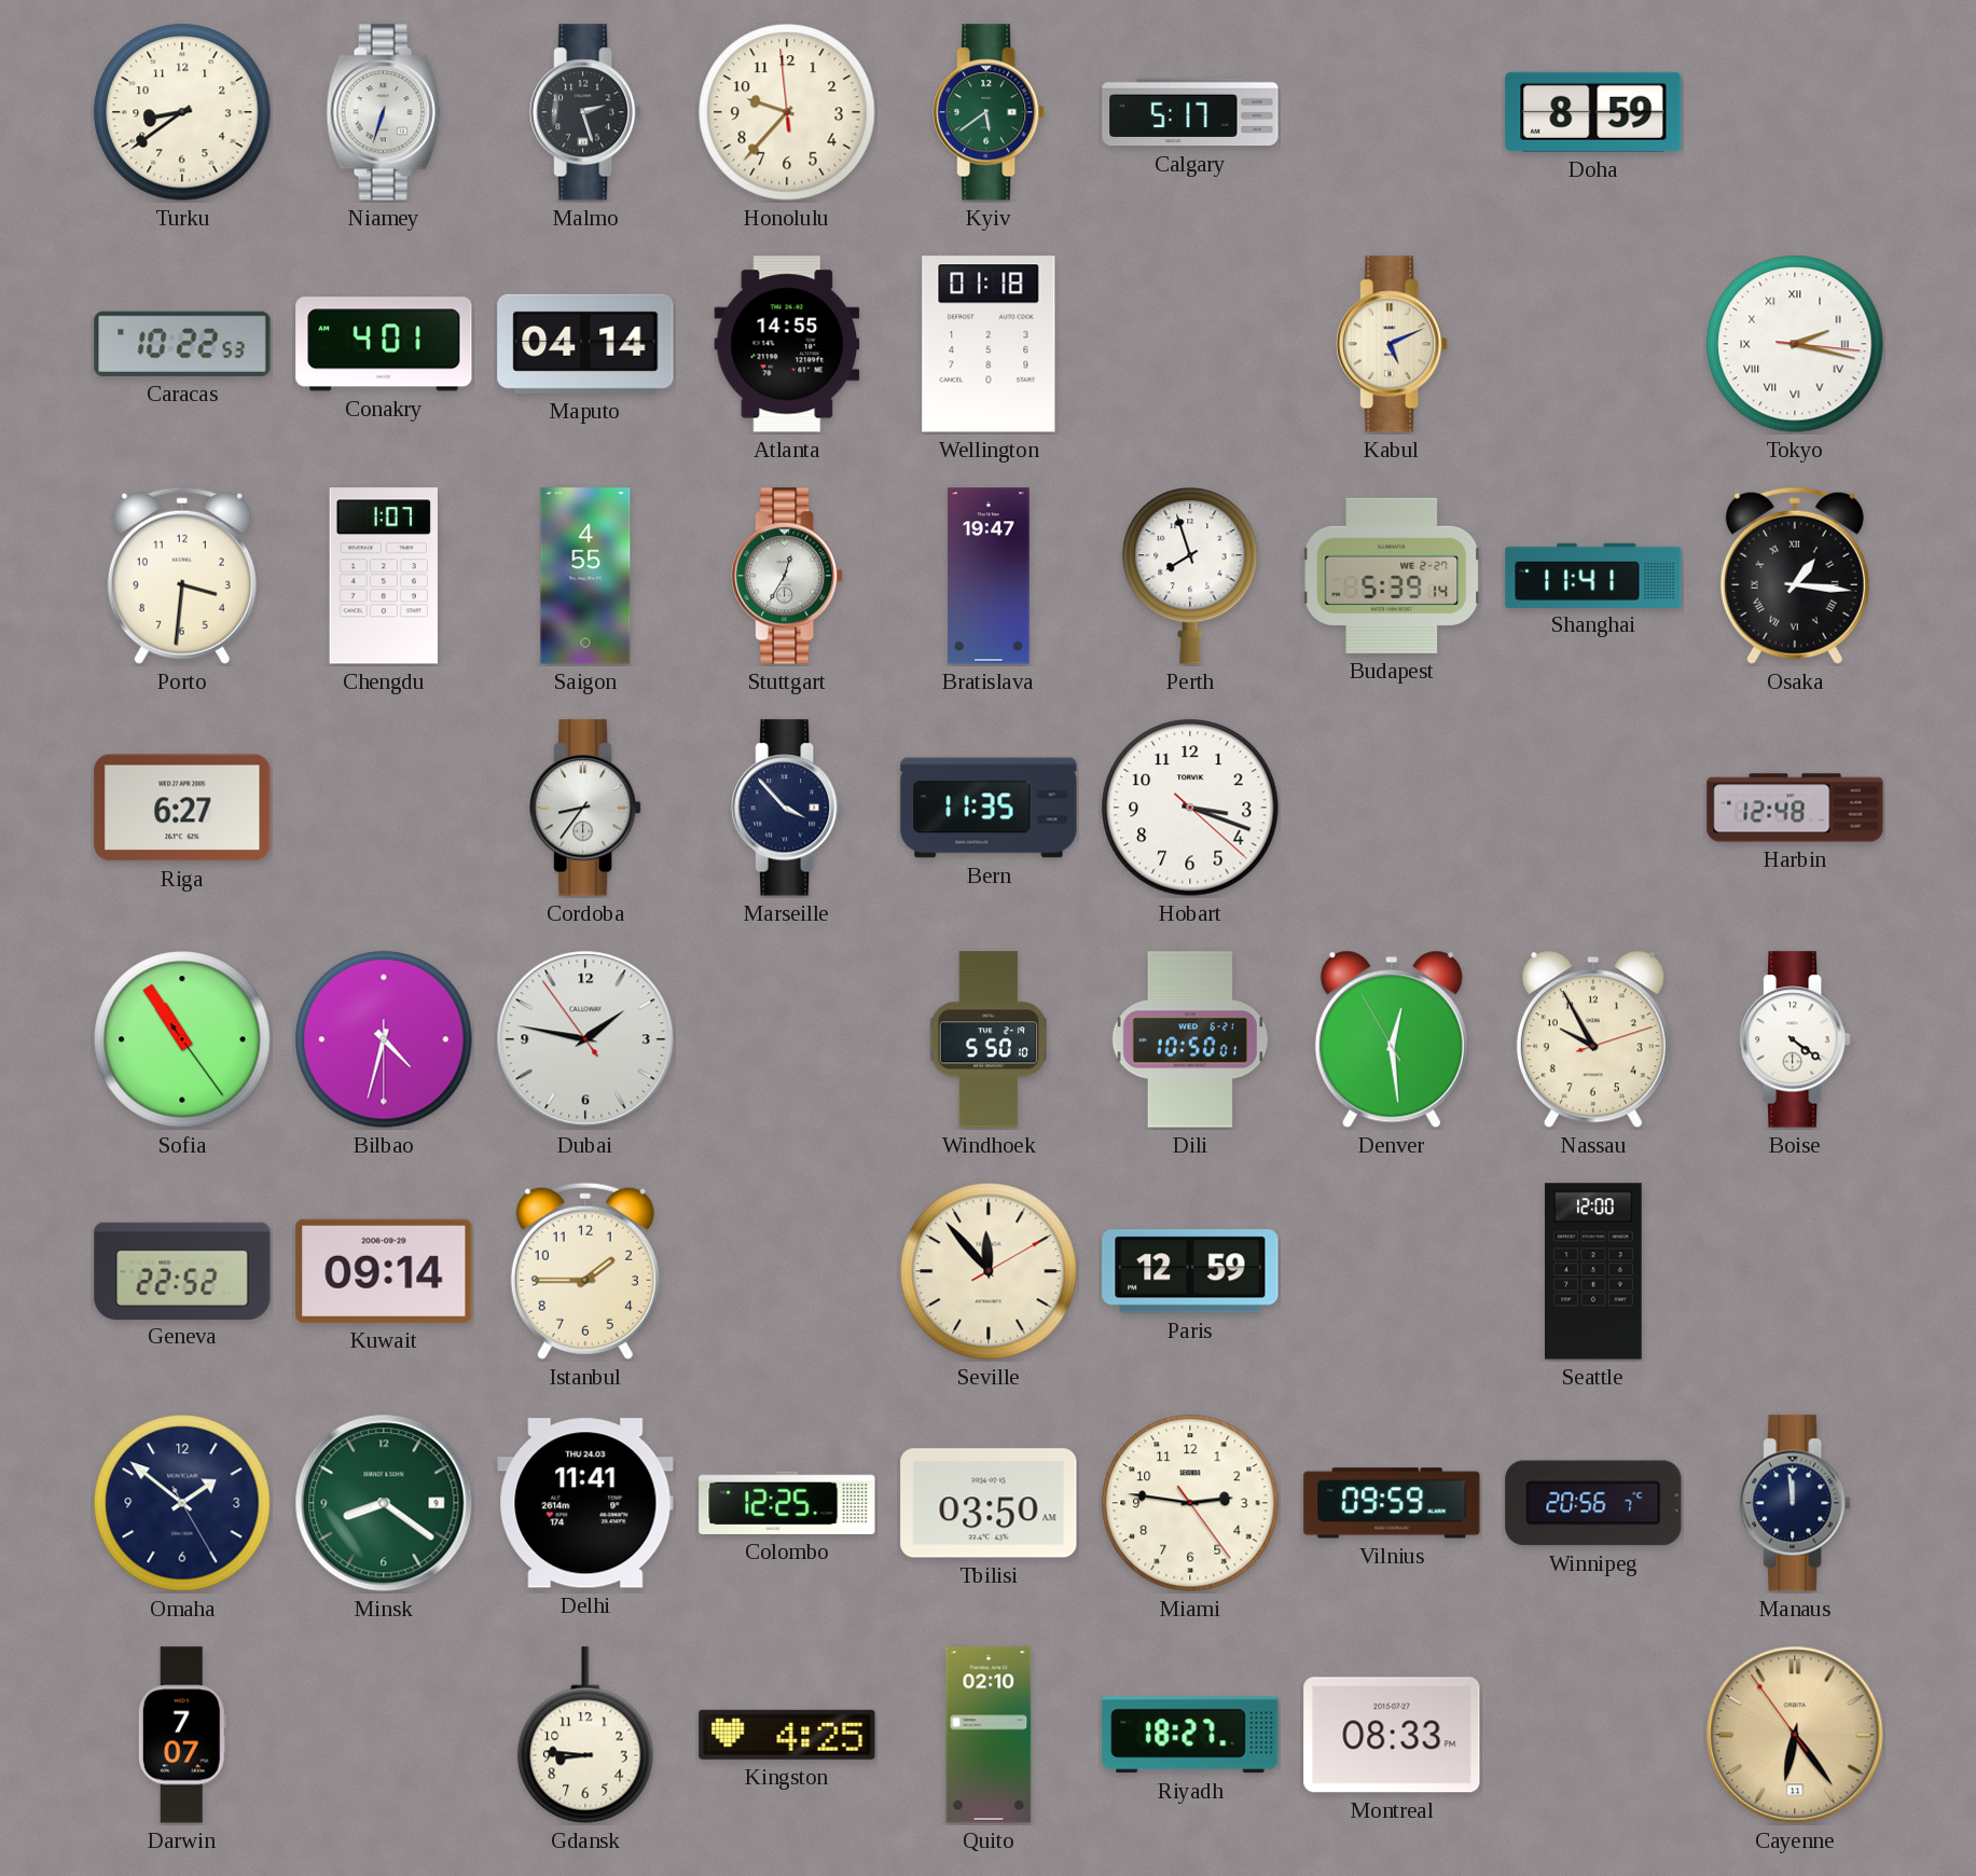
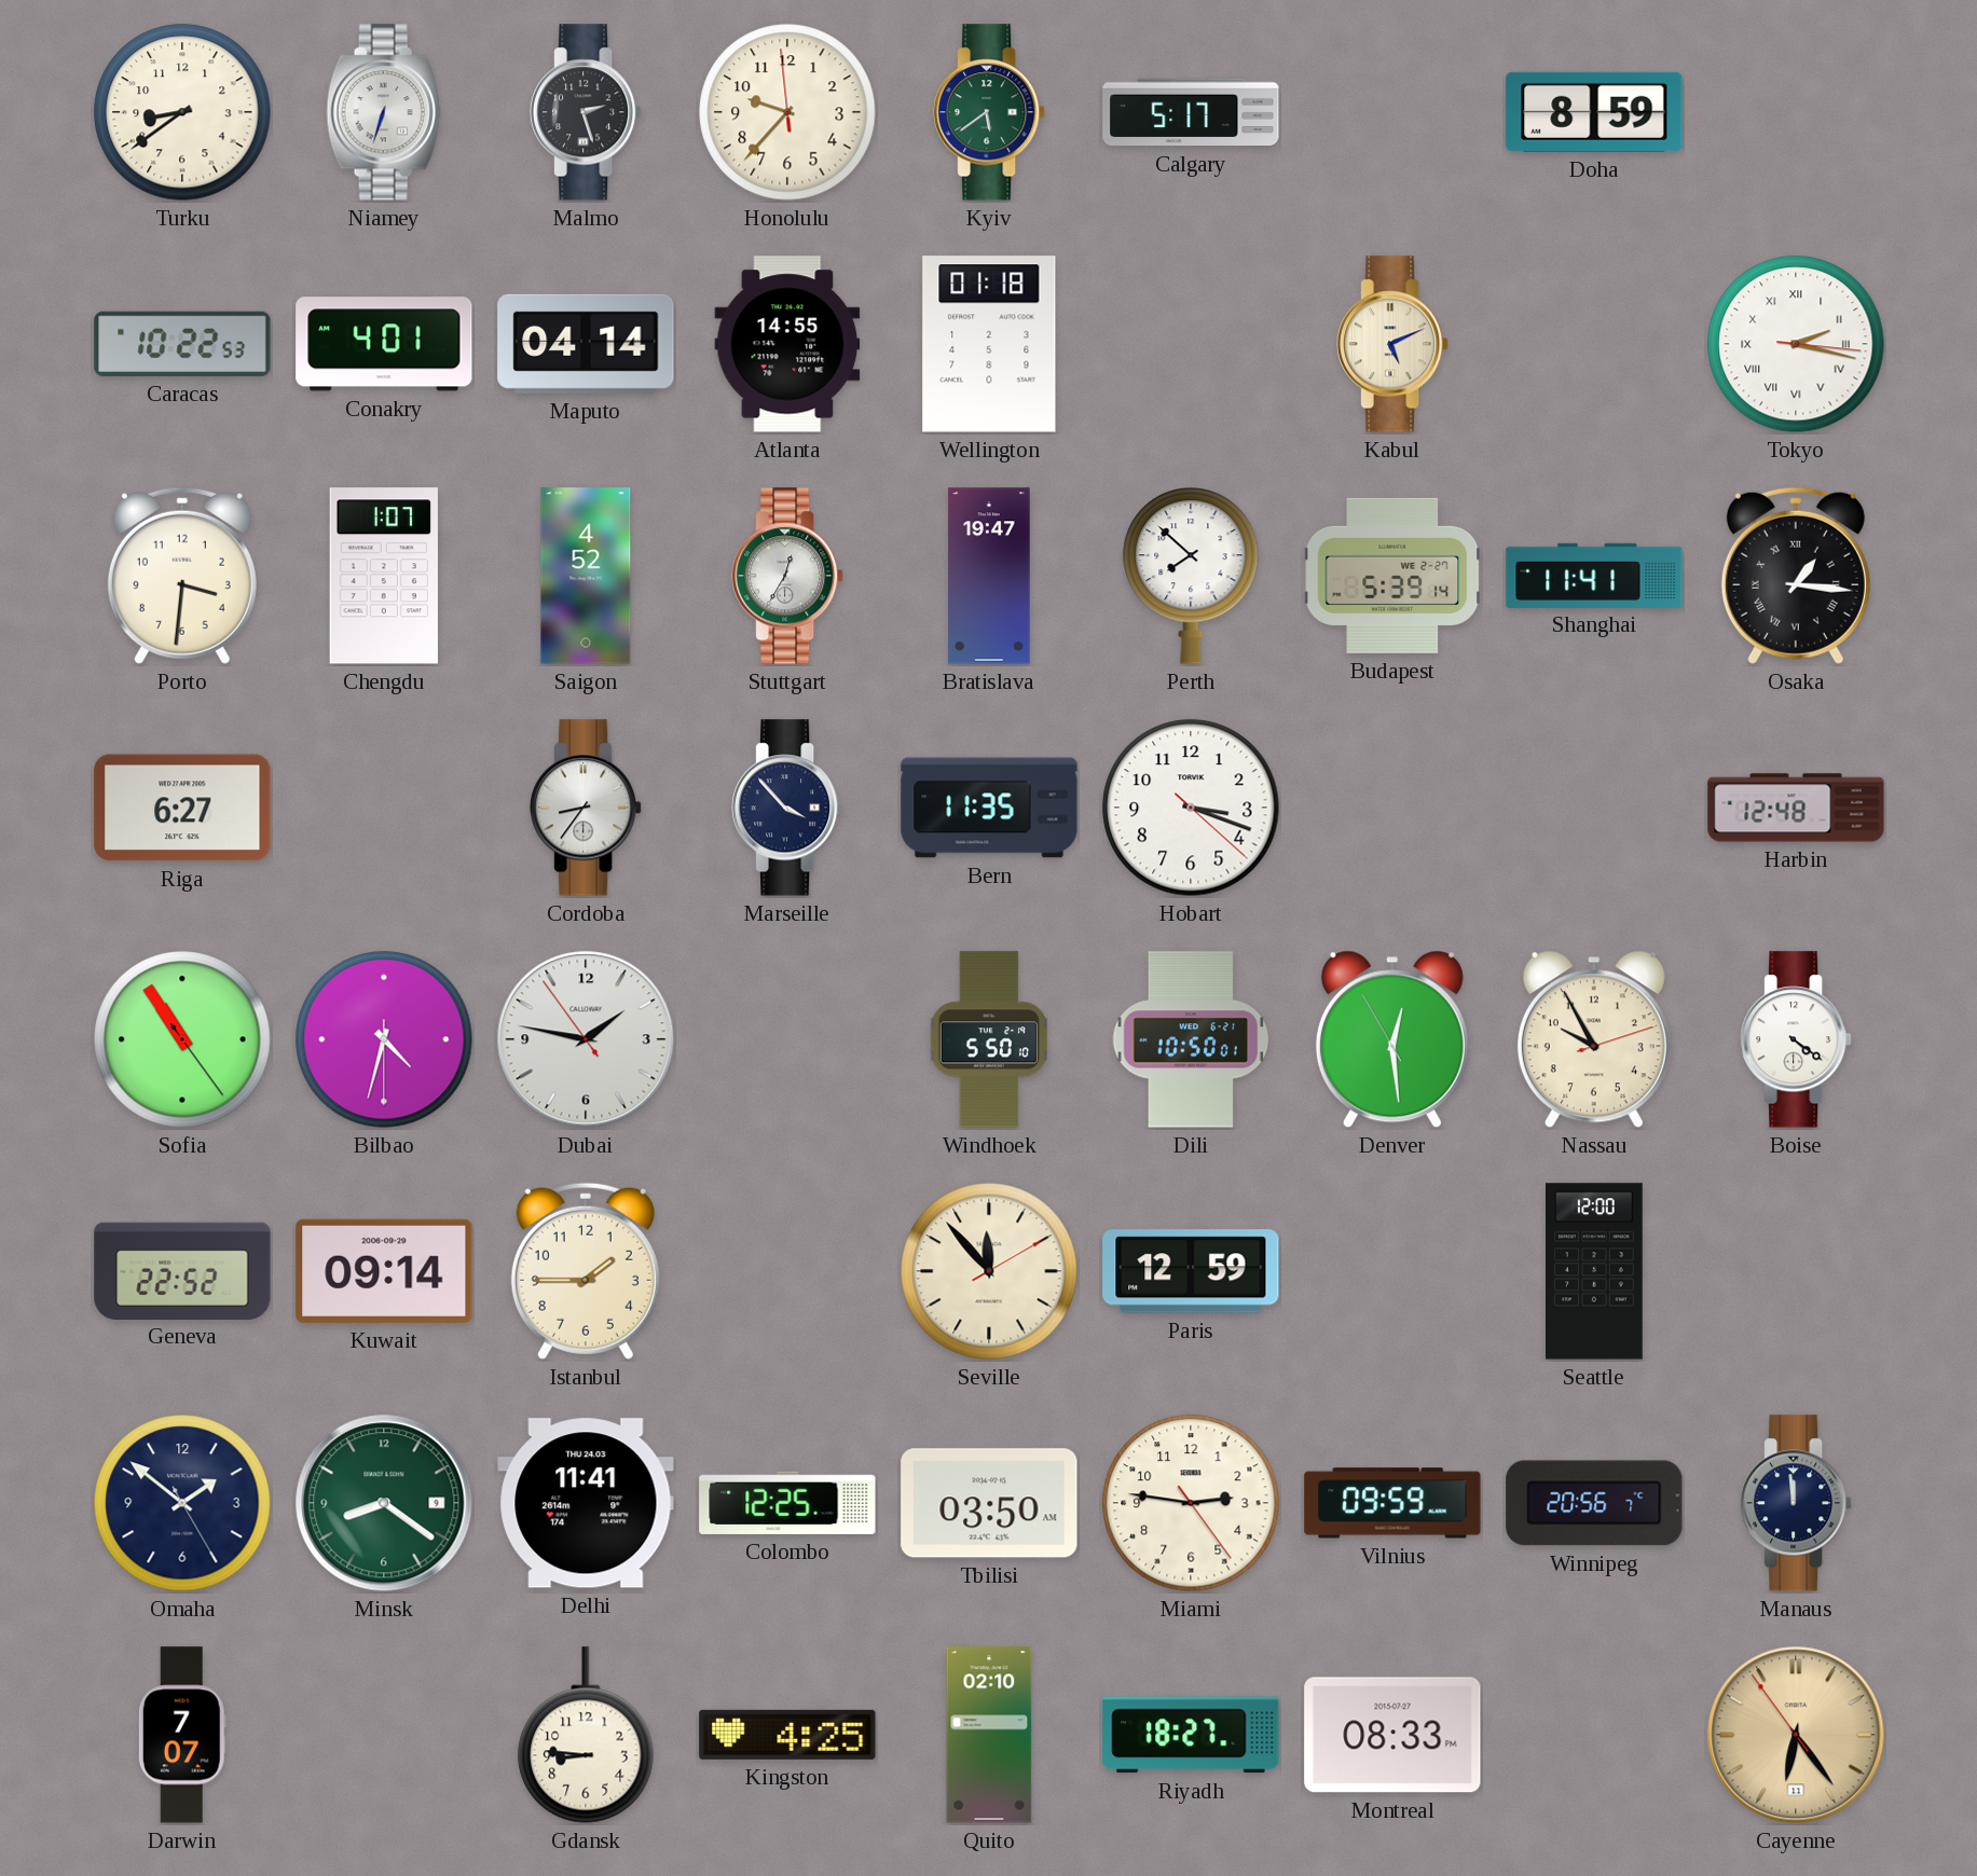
Saigon: 4:55 -> 4:52
Perth: 7:57 -> 7:52
